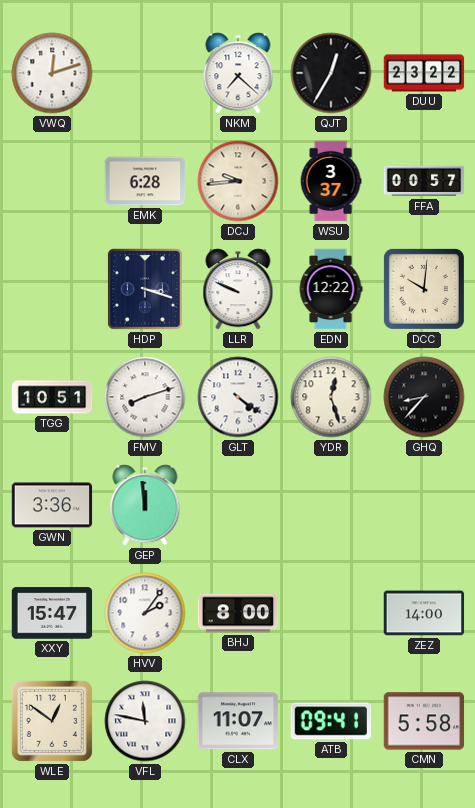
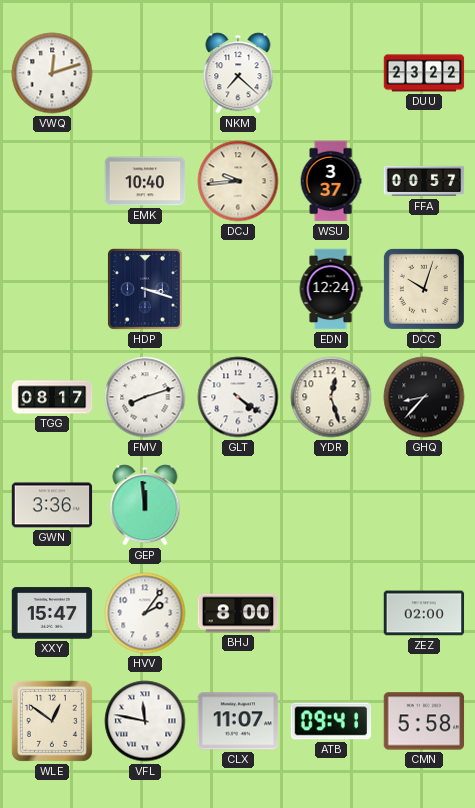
QJT: 12:35 -> none
EMK: 6:28 -> 10:40
LLR: 9:49 -> none
EDN: 12:22 -> 12:24
DCC: 10:01 -> 10:03
TGG: 10:51 -> 08:17
ZEZ: 14:00 -> 02:00
